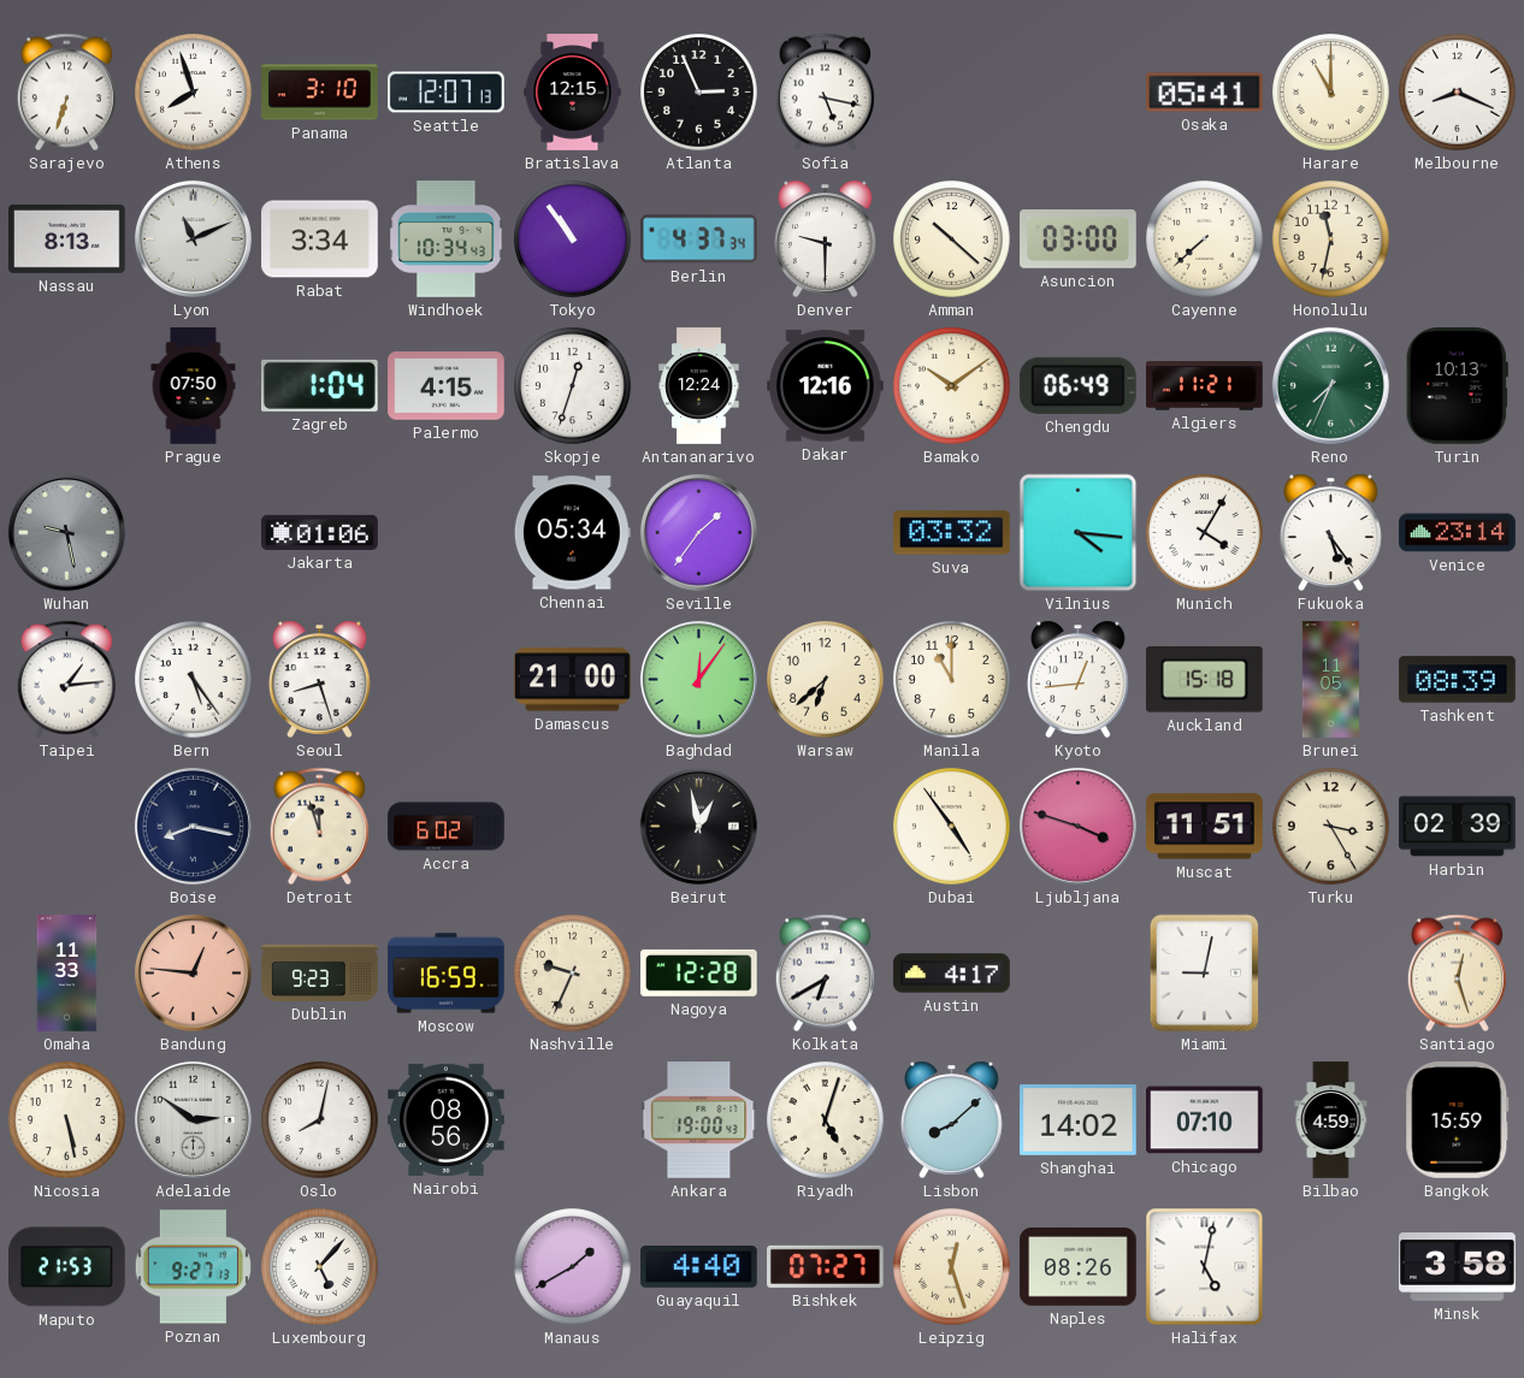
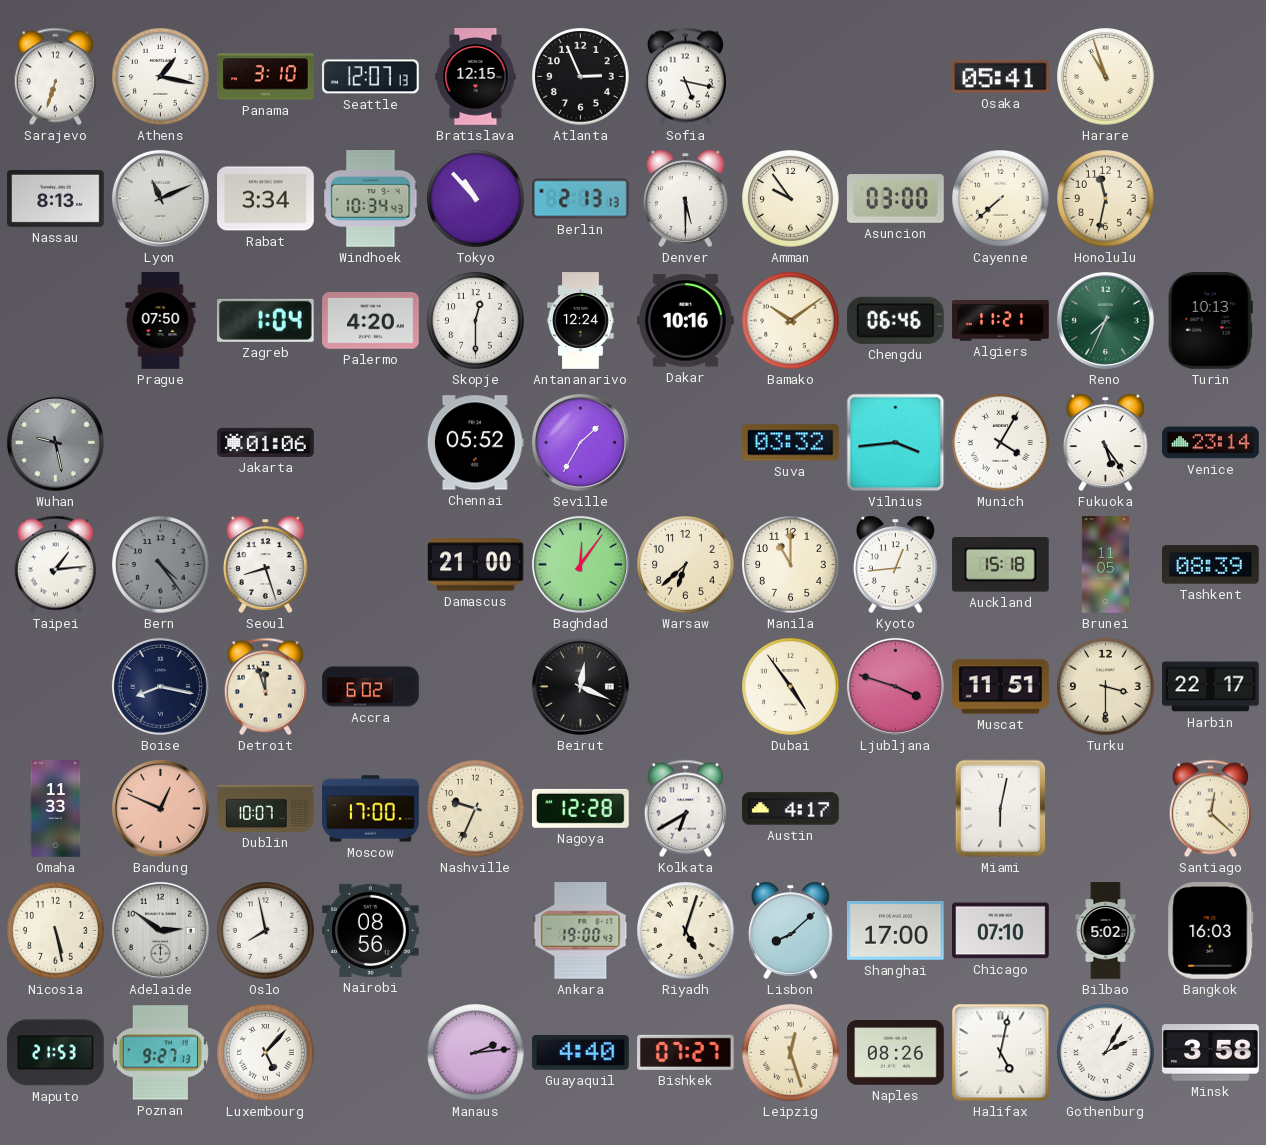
Athens: 7:57 -> 1:17
Harare: 11:00 -> 10:57
Melbourne: 8:19 -> none
Tokyo: 10:54 -> 10:53
Berlin: 4:37 -> 2:13
Denver: 9:30 -> 5:30
Amman: 10:22 -> 9:54
Palermo: 4:15 -> 4:20
Skopje: 12:33 -> 12:30
Dakar: 12:16 -> 10:16
Chengdu: 06:49 -> 06:46
Chennai: 05:34 -> 05:52
Seville: 1:36 -> 1:35
Vilnius: 4:16 -> 3:44
Bern: 5:24 -> 4:24
Bern dial: white -> grey
Beirut: 12:58 -> 12:19
Turku: 3:25 -> 3:30
Harbin: 02:39 -> 22:17
Bandung: 12:46 -> 12:49
Dublin: 9:23 -> 10:07
Moscow: 16:59 -> 17:00
Miami: 9:02 -> 6:02
Santiago: 12:27 -> 12:22
Oslo: 8:02 -> 7:58
Shanghai: 14:02 -> 17:00
Bilbao: 4:59 -> 5:02
Bangkok: 15:59 -> 16:03
Manaus: 1:40 -> 2:14
Gothenburg: none -> 2:05
